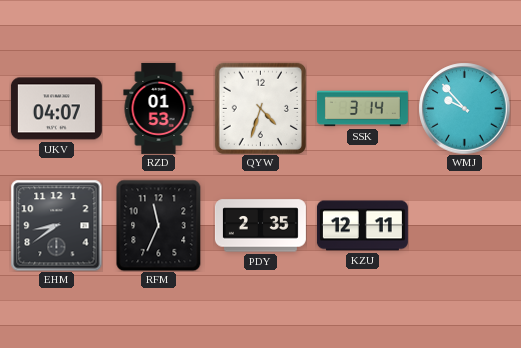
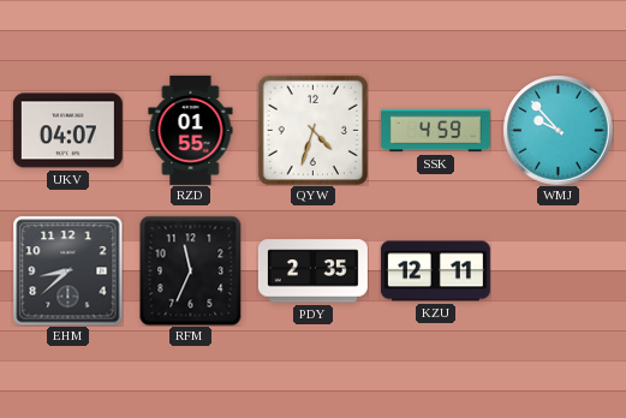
RZD: 01:53 -> 01:55
SSK: 3:14 -> 4:59
EHM: 8:39 -> 8:38
